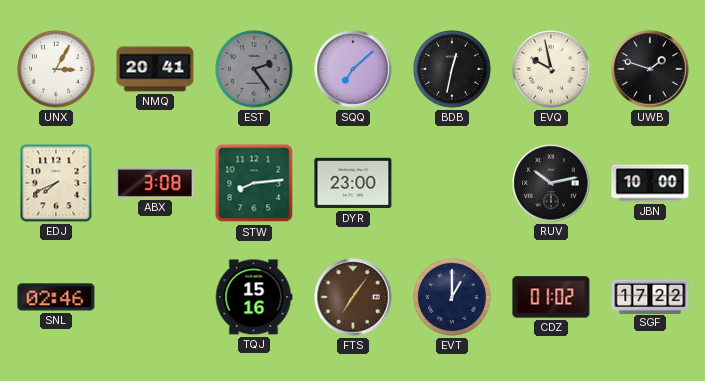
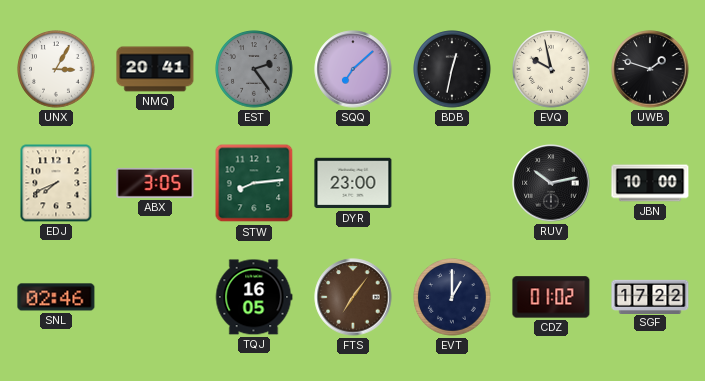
ABX: 3:08 -> 3:05
TQJ: 15:16 -> 16:05
